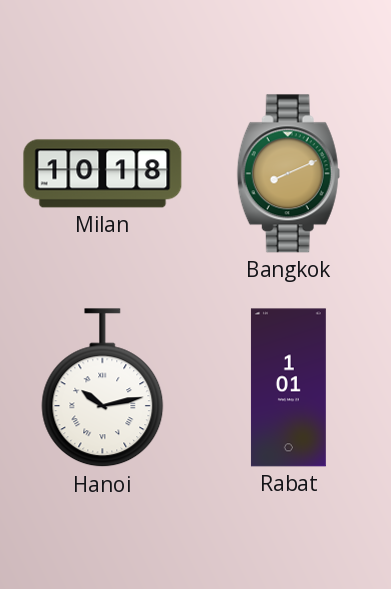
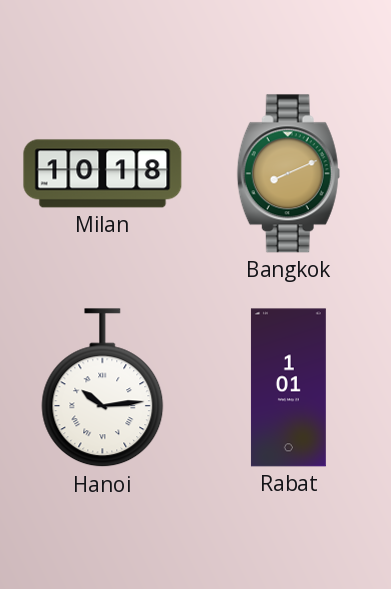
Hanoi: 10:13 -> 10:14
